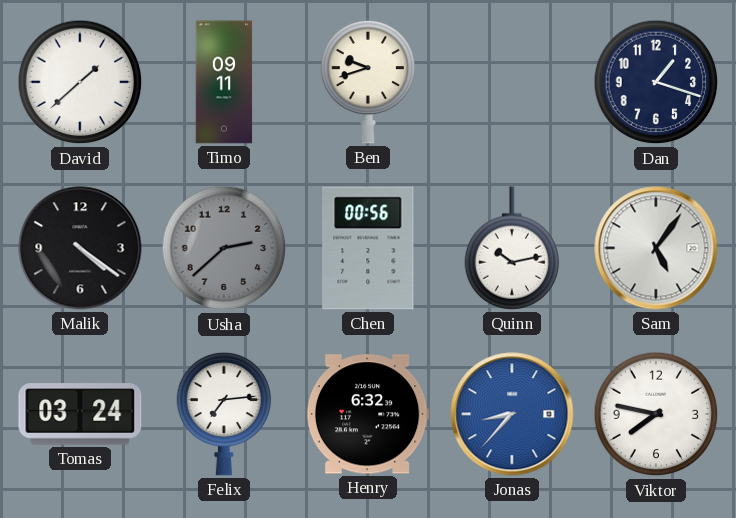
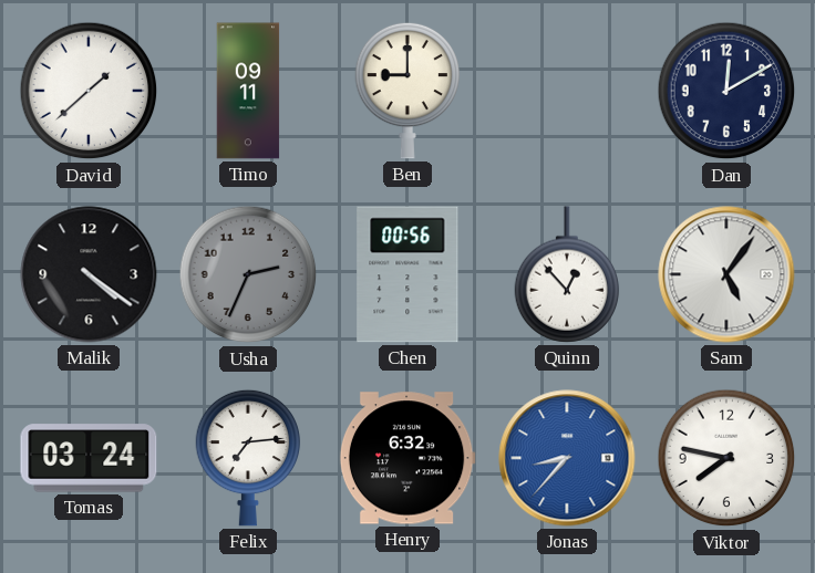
Ben: 9:42 -> 9:00
Dan: 1:18 -> 12:10
Usha: 2:38 -> 2:34
Quinn: 10:13 -> 12:53
